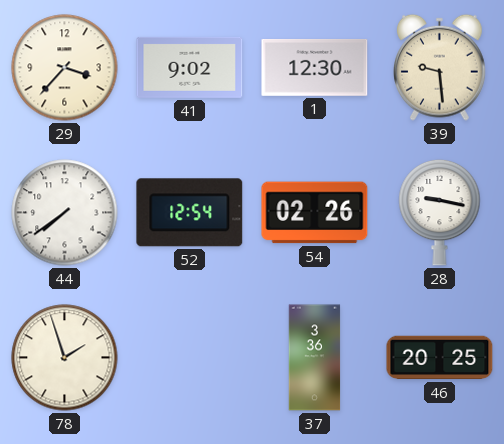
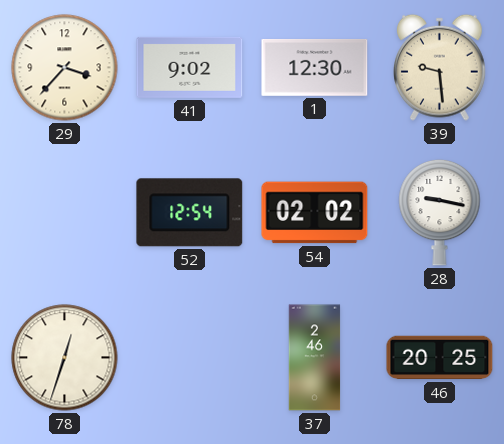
44: 7:39 -> none
54: 02:26 -> 02:02
78: 1:57 -> 12:33
37: 3:36 -> 2:46
